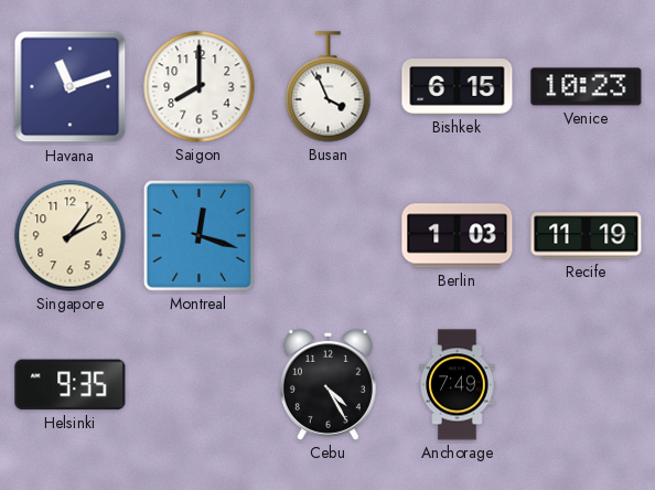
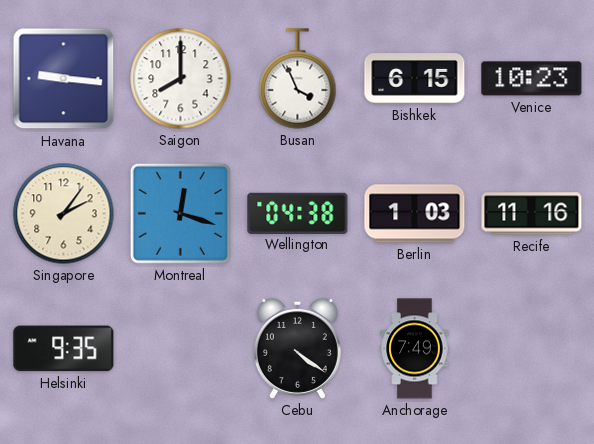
Havana: 11:12 -> 9:16
Wellington: none -> 04:38
Recife: 11:19 -> 11:16
Cebu: 4:25 -> 4:21
